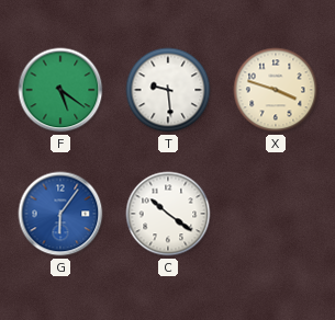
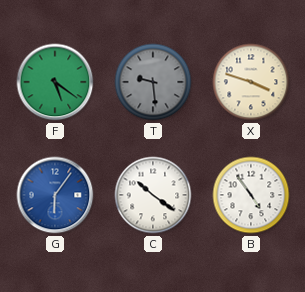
T dial: white -> grey
B: none -> 4:54
